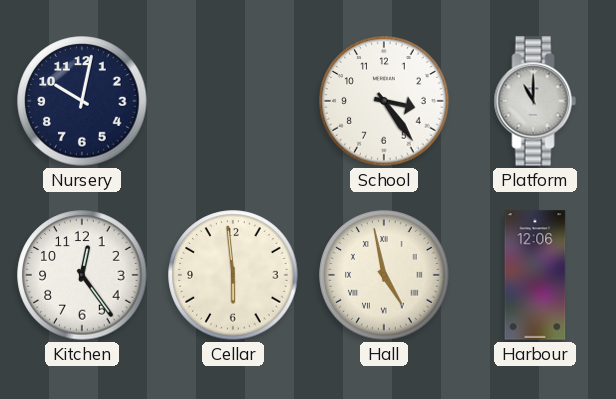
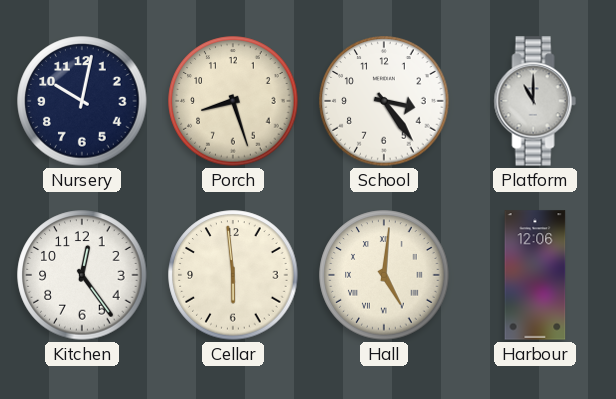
Porch: none -> 8:27
Hall: 4:58 -> 5:01
